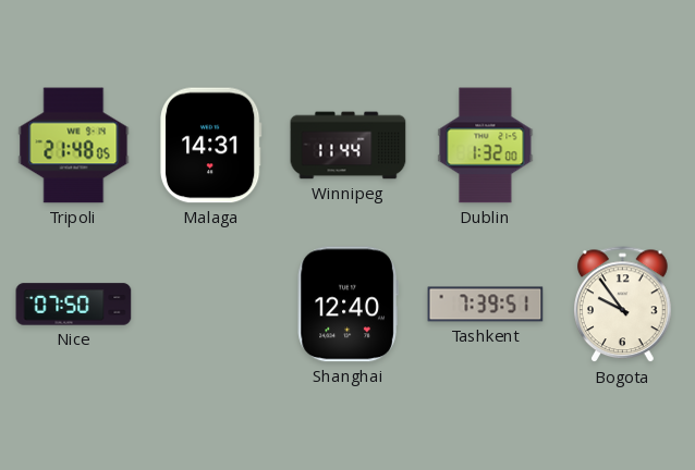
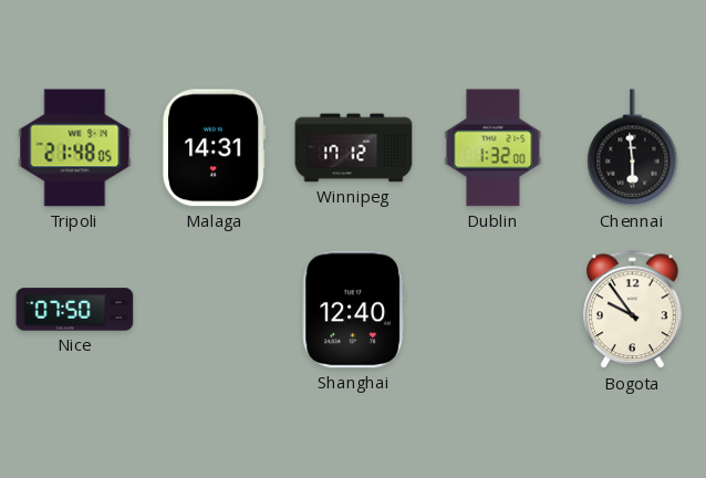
Winnipeg: 11:44 -> 17:12
Chennai: none -> 5:59
Tashkent: 7:39 -> none
